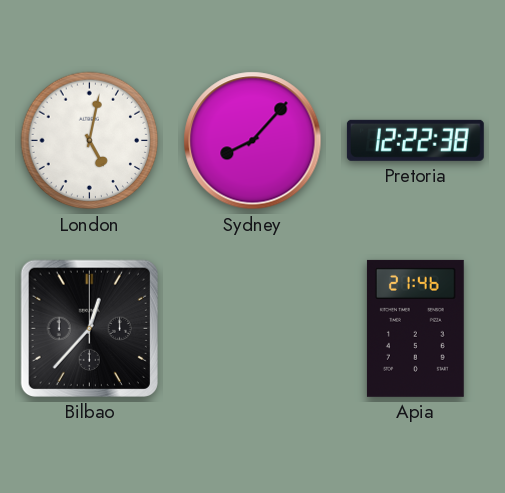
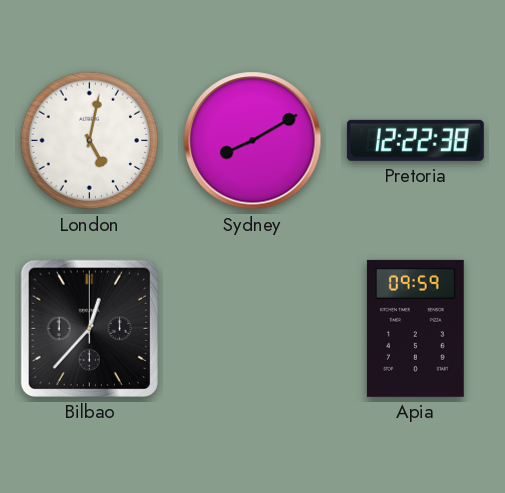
Sydney: 8:07 -> 8:10
Apia: 21:46 -> 09:59
